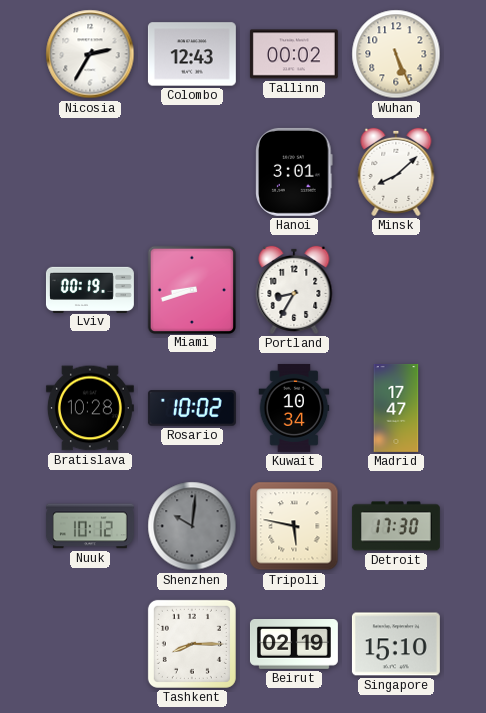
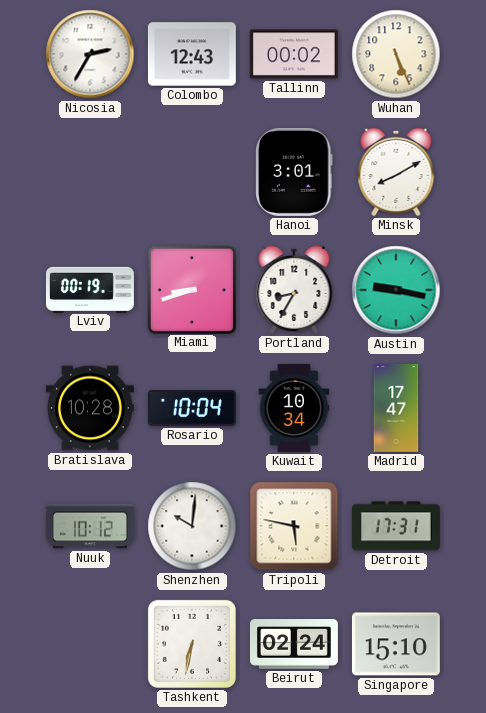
Minsk: 8:08 -> 8:10
Austin: none -> 9:17
Rosario: 10:02 -> 10:04
Shenzhen dial: grey -> white
Detroit: 17:30 -> 17:31
Tashkent: 8:15 -> 6:32
Beirut: 02:19 -> 02:24
